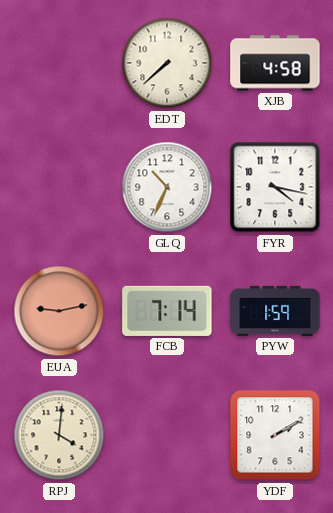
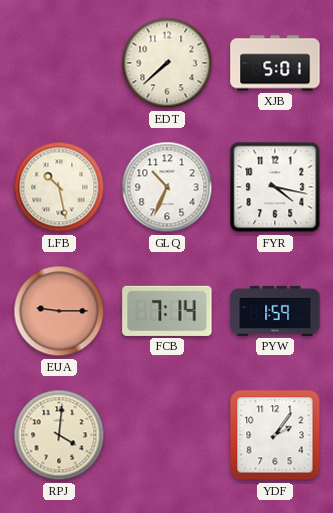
XJB: 4:58 -> 5:01
LFB: none -> 10:28
EUA: 9:13 -> 9:15
YDF: 2:10 -> 2:06
